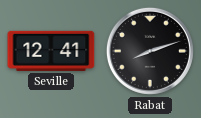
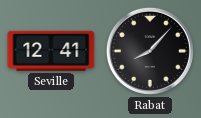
Rabat: 8:12 -> 8:07
